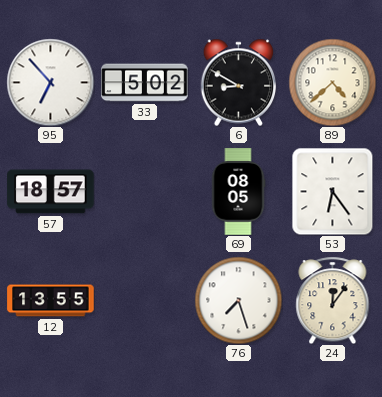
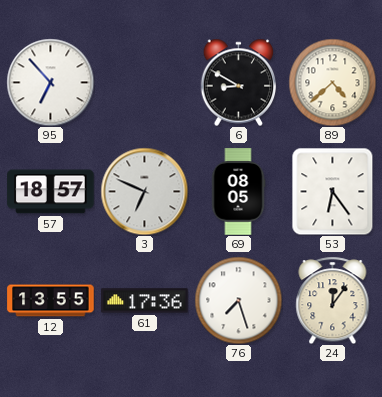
33: 5:02 -> none
3: none -> 6:49
61: none -> 17:36
